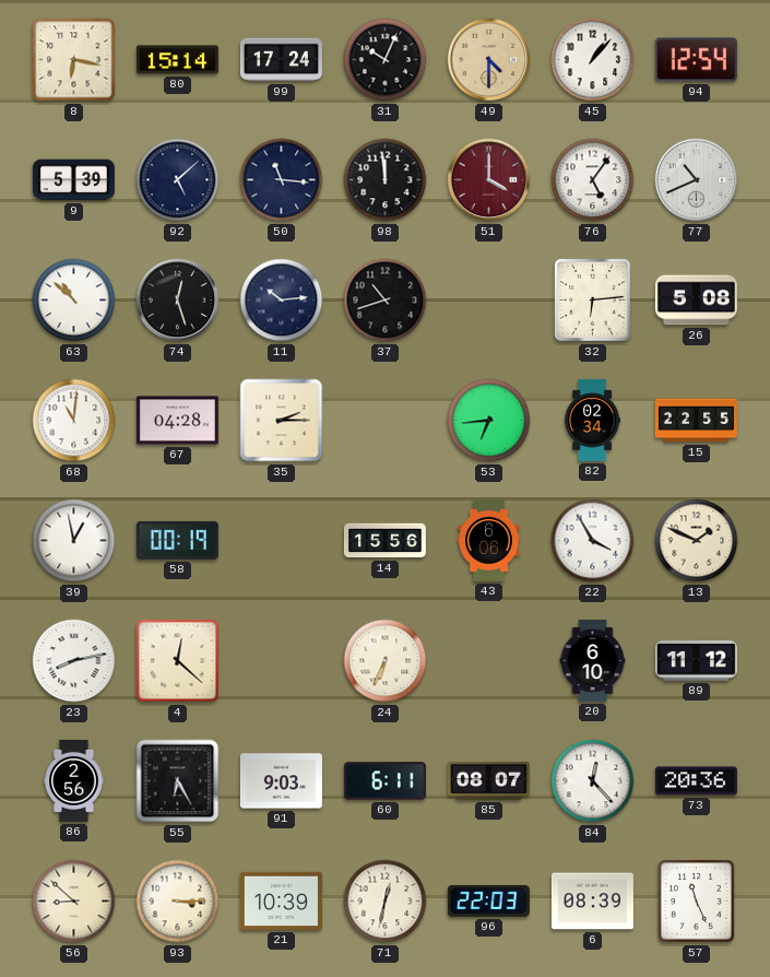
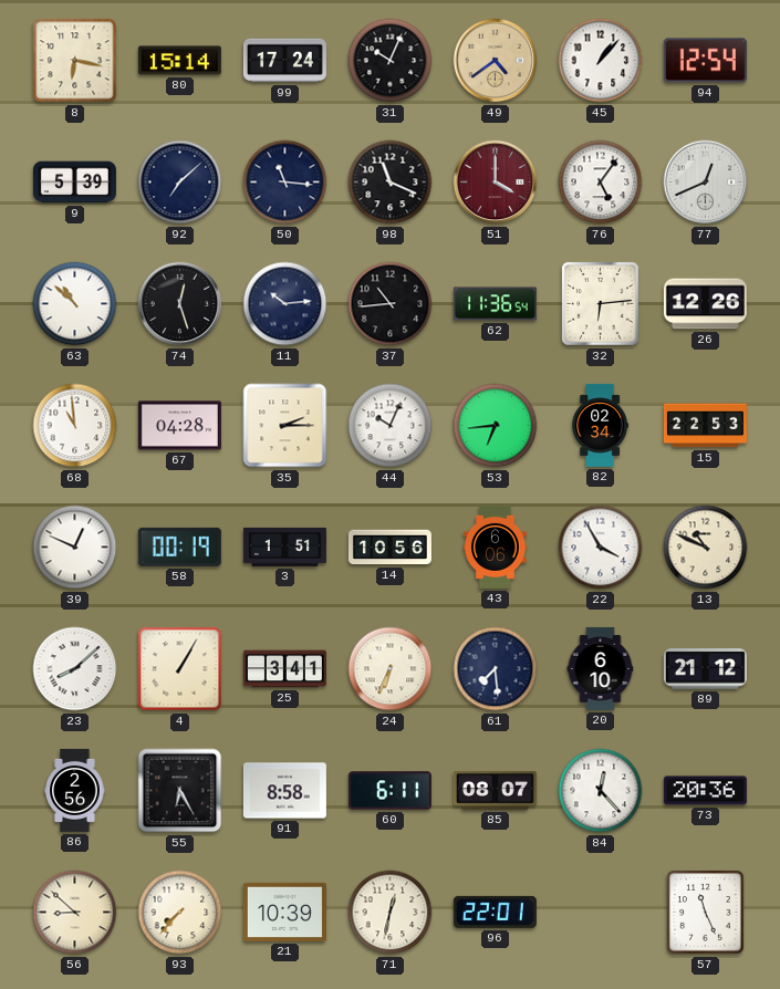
49: 4:30 -> 4:39
92: 5:08 -> 7:08
98: 11:59 -> 11:19
77: 10:41 -> 12:41
37: 10:42 -> 10:44
62: none -> 11:36
26: 5:08 -> 12:26
68: 11:01 -> 10:59
44: none -> 10:04
15: 22:55 -> 22:53
39: 12:58 -> 12:49
3: none -> 1:51
14: 15:56 -> 10:56
13: 1:49 -> 10:49
23: 8:13 -> 8:08
4: 12:22 -> 1:05
25: none -> 3:41
61: none -> 7:29
89: 11:12 -> 21:12
91: 9:03 -> 8:58
93: 3:15 -> 7:37
96: 22:03 -> 22:01
6: 08:39 -> none
